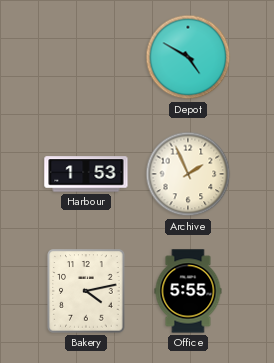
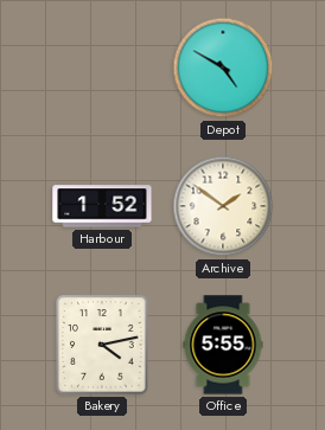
Harbour: 1:53 -> 1:52
Archive: 1:56 -> 1:51
